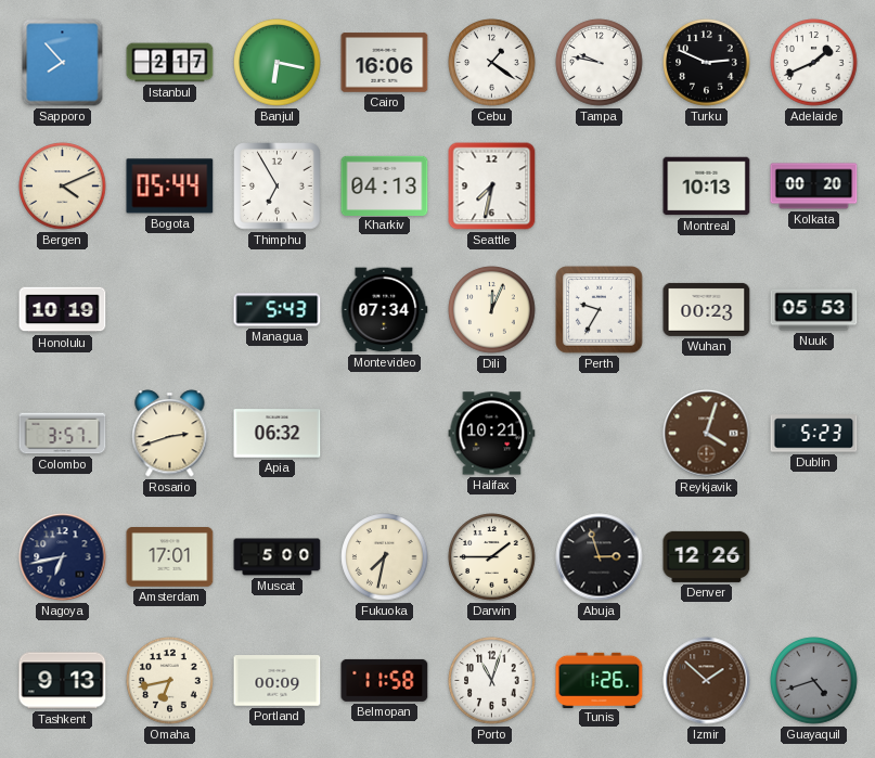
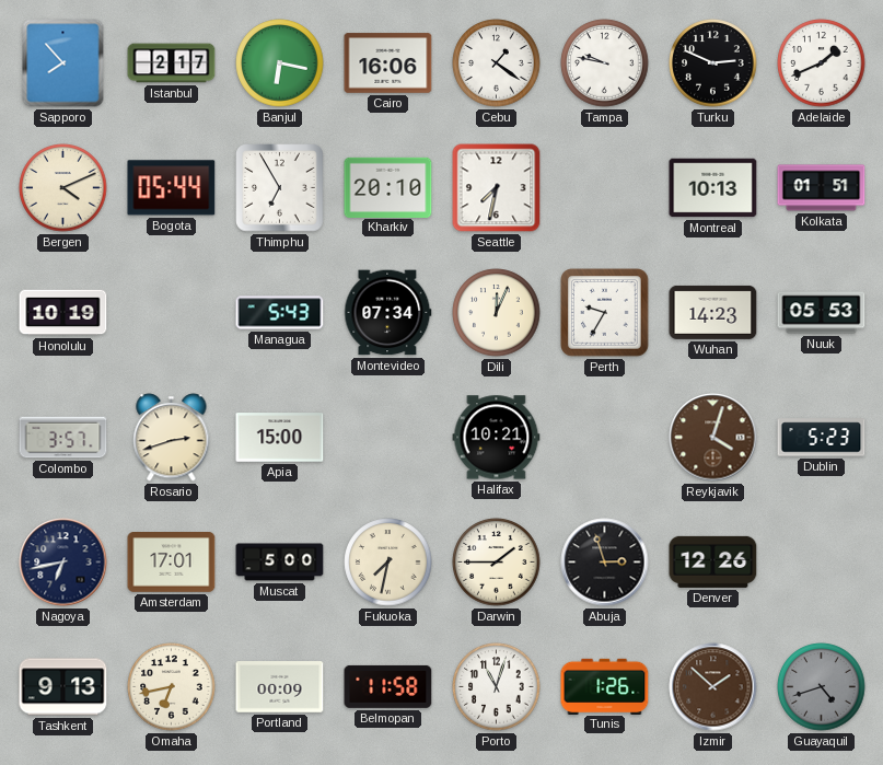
Kharkiv: 04:13 -> 20:10
Kolkata: 00:20 -> 01:51
Wuhan: 00:23 -> 14:23
Apia: 06:32 -> 15:00
